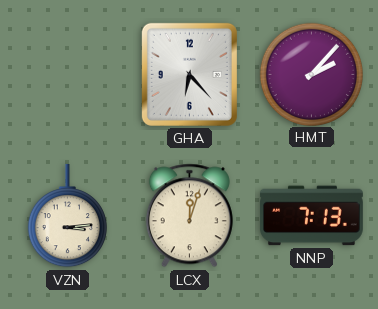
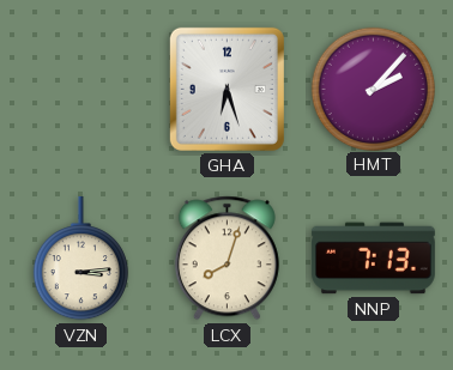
GHA: 6:23 -> 6:27
LCX: 12:03 -> 8:03
